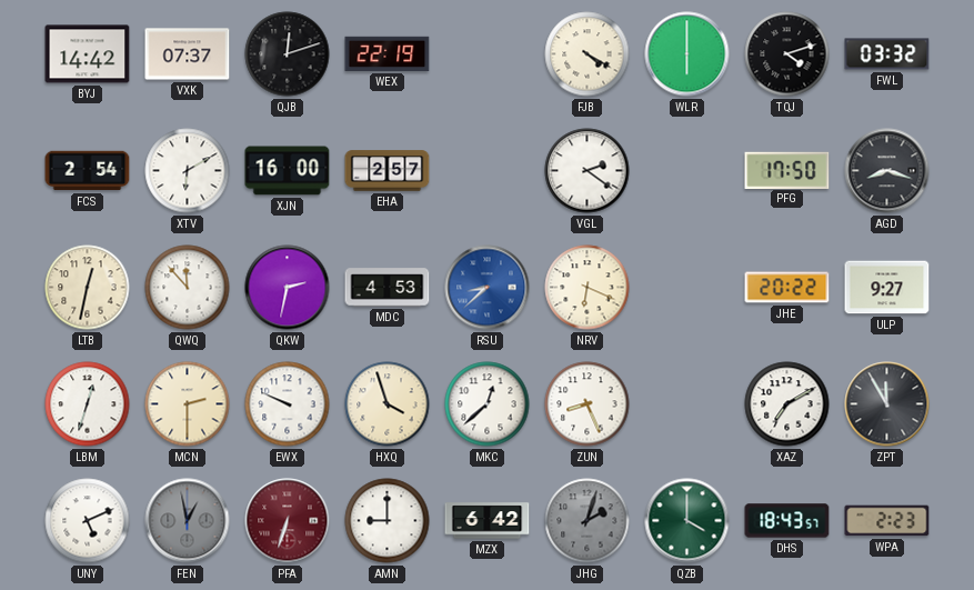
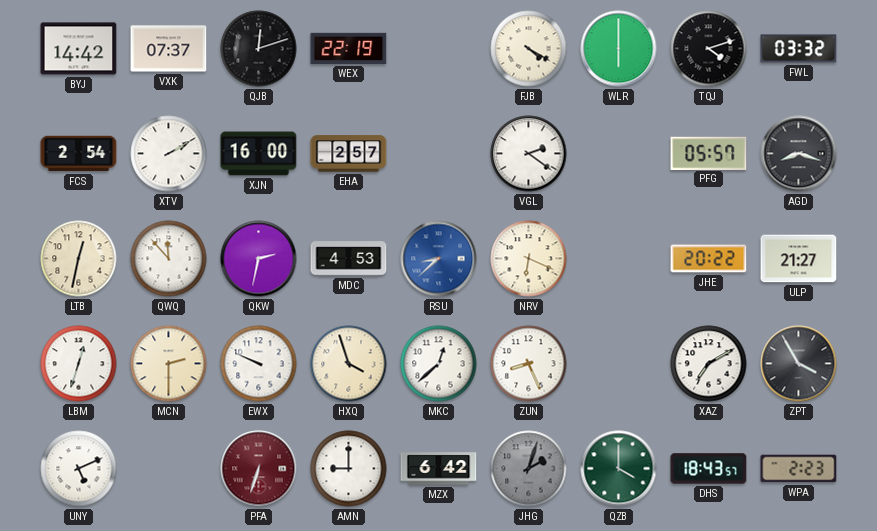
XTV: 6:10 -> 2:10
PFG: 17:50 -> 05:57
ULP: 9:27 -> 21:27
ZPT: 11:55 -> 3:55
FEN: 12:58 -> none
